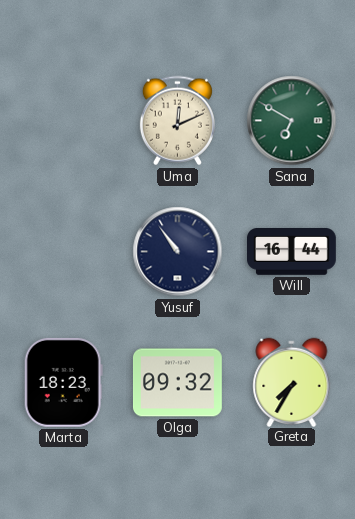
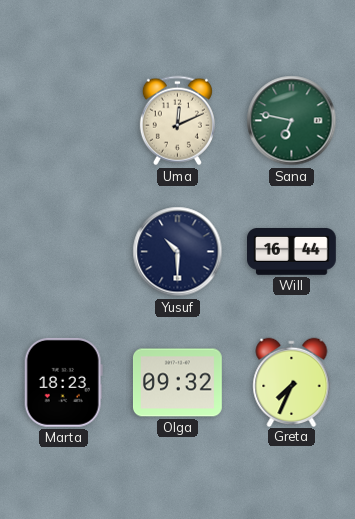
Sana: 6:50 -> 6:47
Yusuf: 10:54 -> 10:30
Greta: 7:35 -> 7:34
